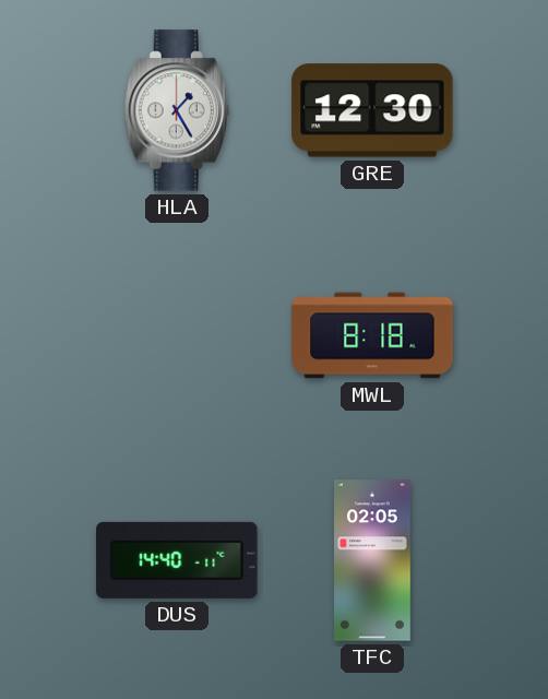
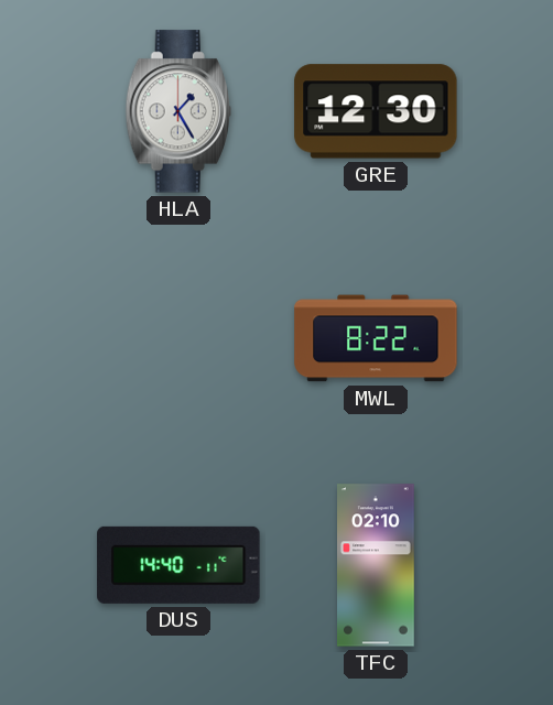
MWL: 8:18 -> 8:22
TFC: 02:05 -> 02:10
